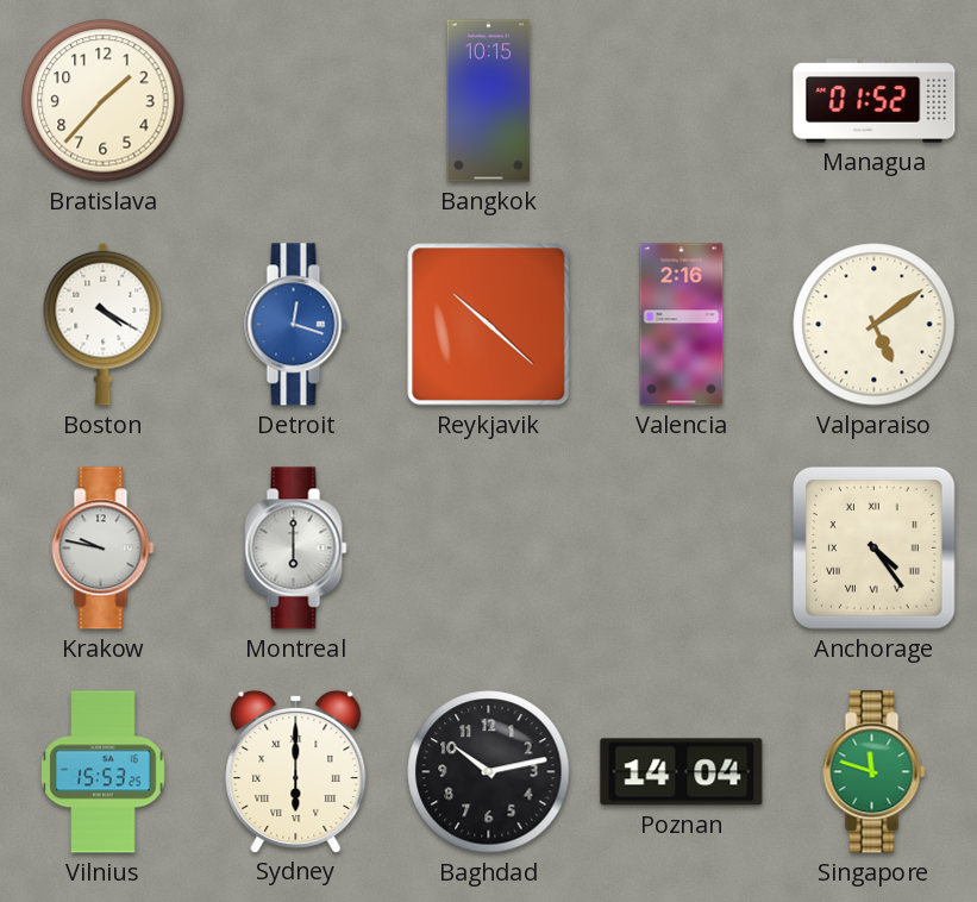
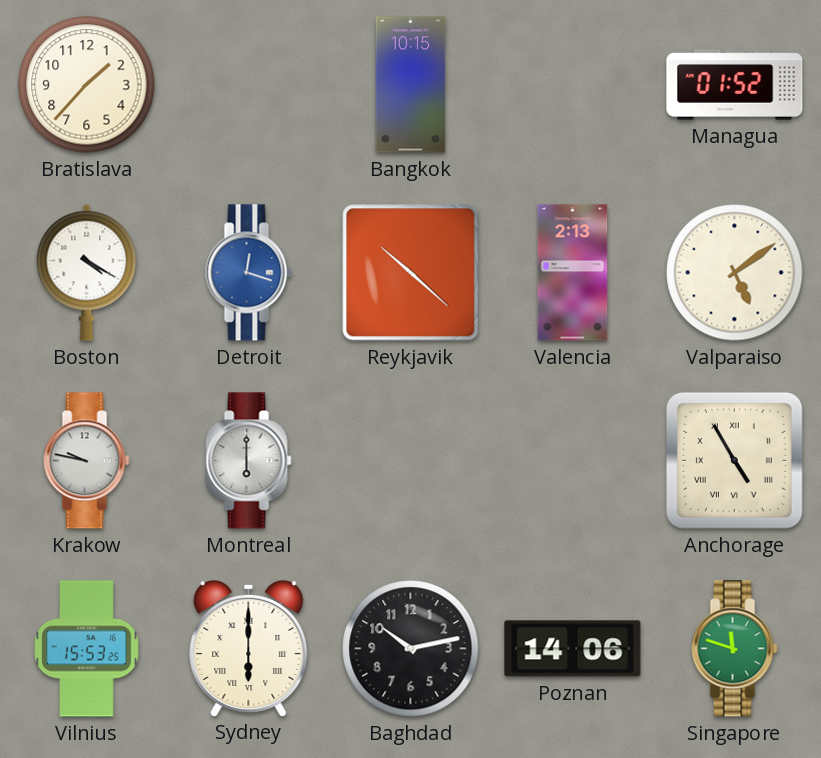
Valencia: 2:16 -> 2:13
Anchorage: 4:24 -> 4:55
Poznan: 14:04 -> 14:06
